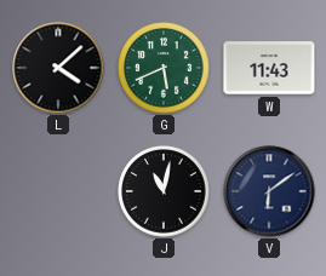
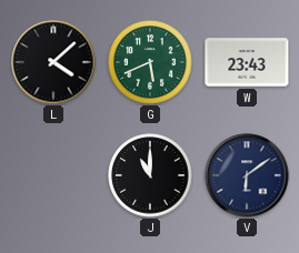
W: 11:43 -> 23:43
J: 11:02 -> 11:00
